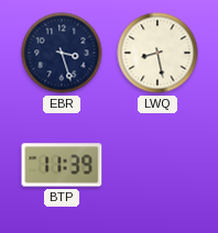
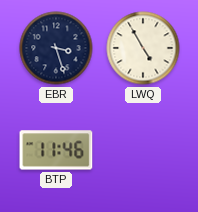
LWQ: 8:28 -> 4:55
BTP: 11:39 -> 11:46
